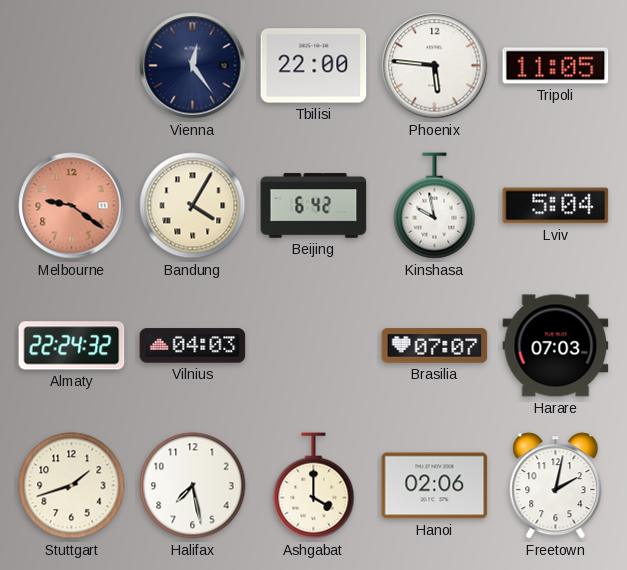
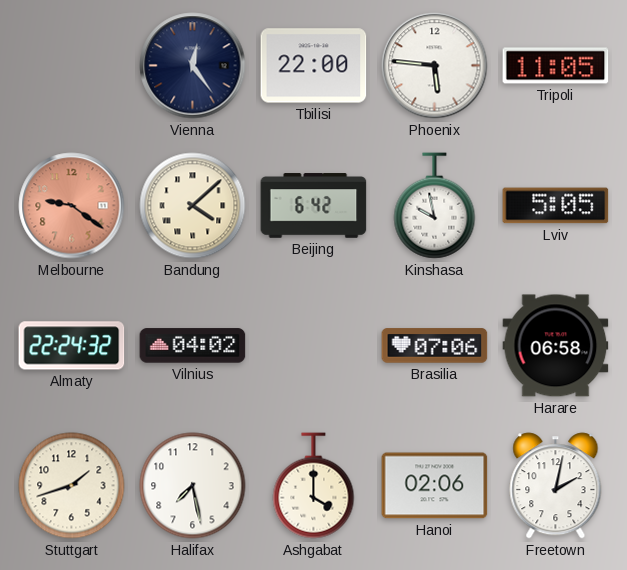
Bandung: 4:05 -> 4:08
Lviv: 5:04 -> 5:05
Vilnius: 04:03 -> 04:02
Brasilia: 07:07 -> 07:06
Harare: 07:03 -> 06:58
